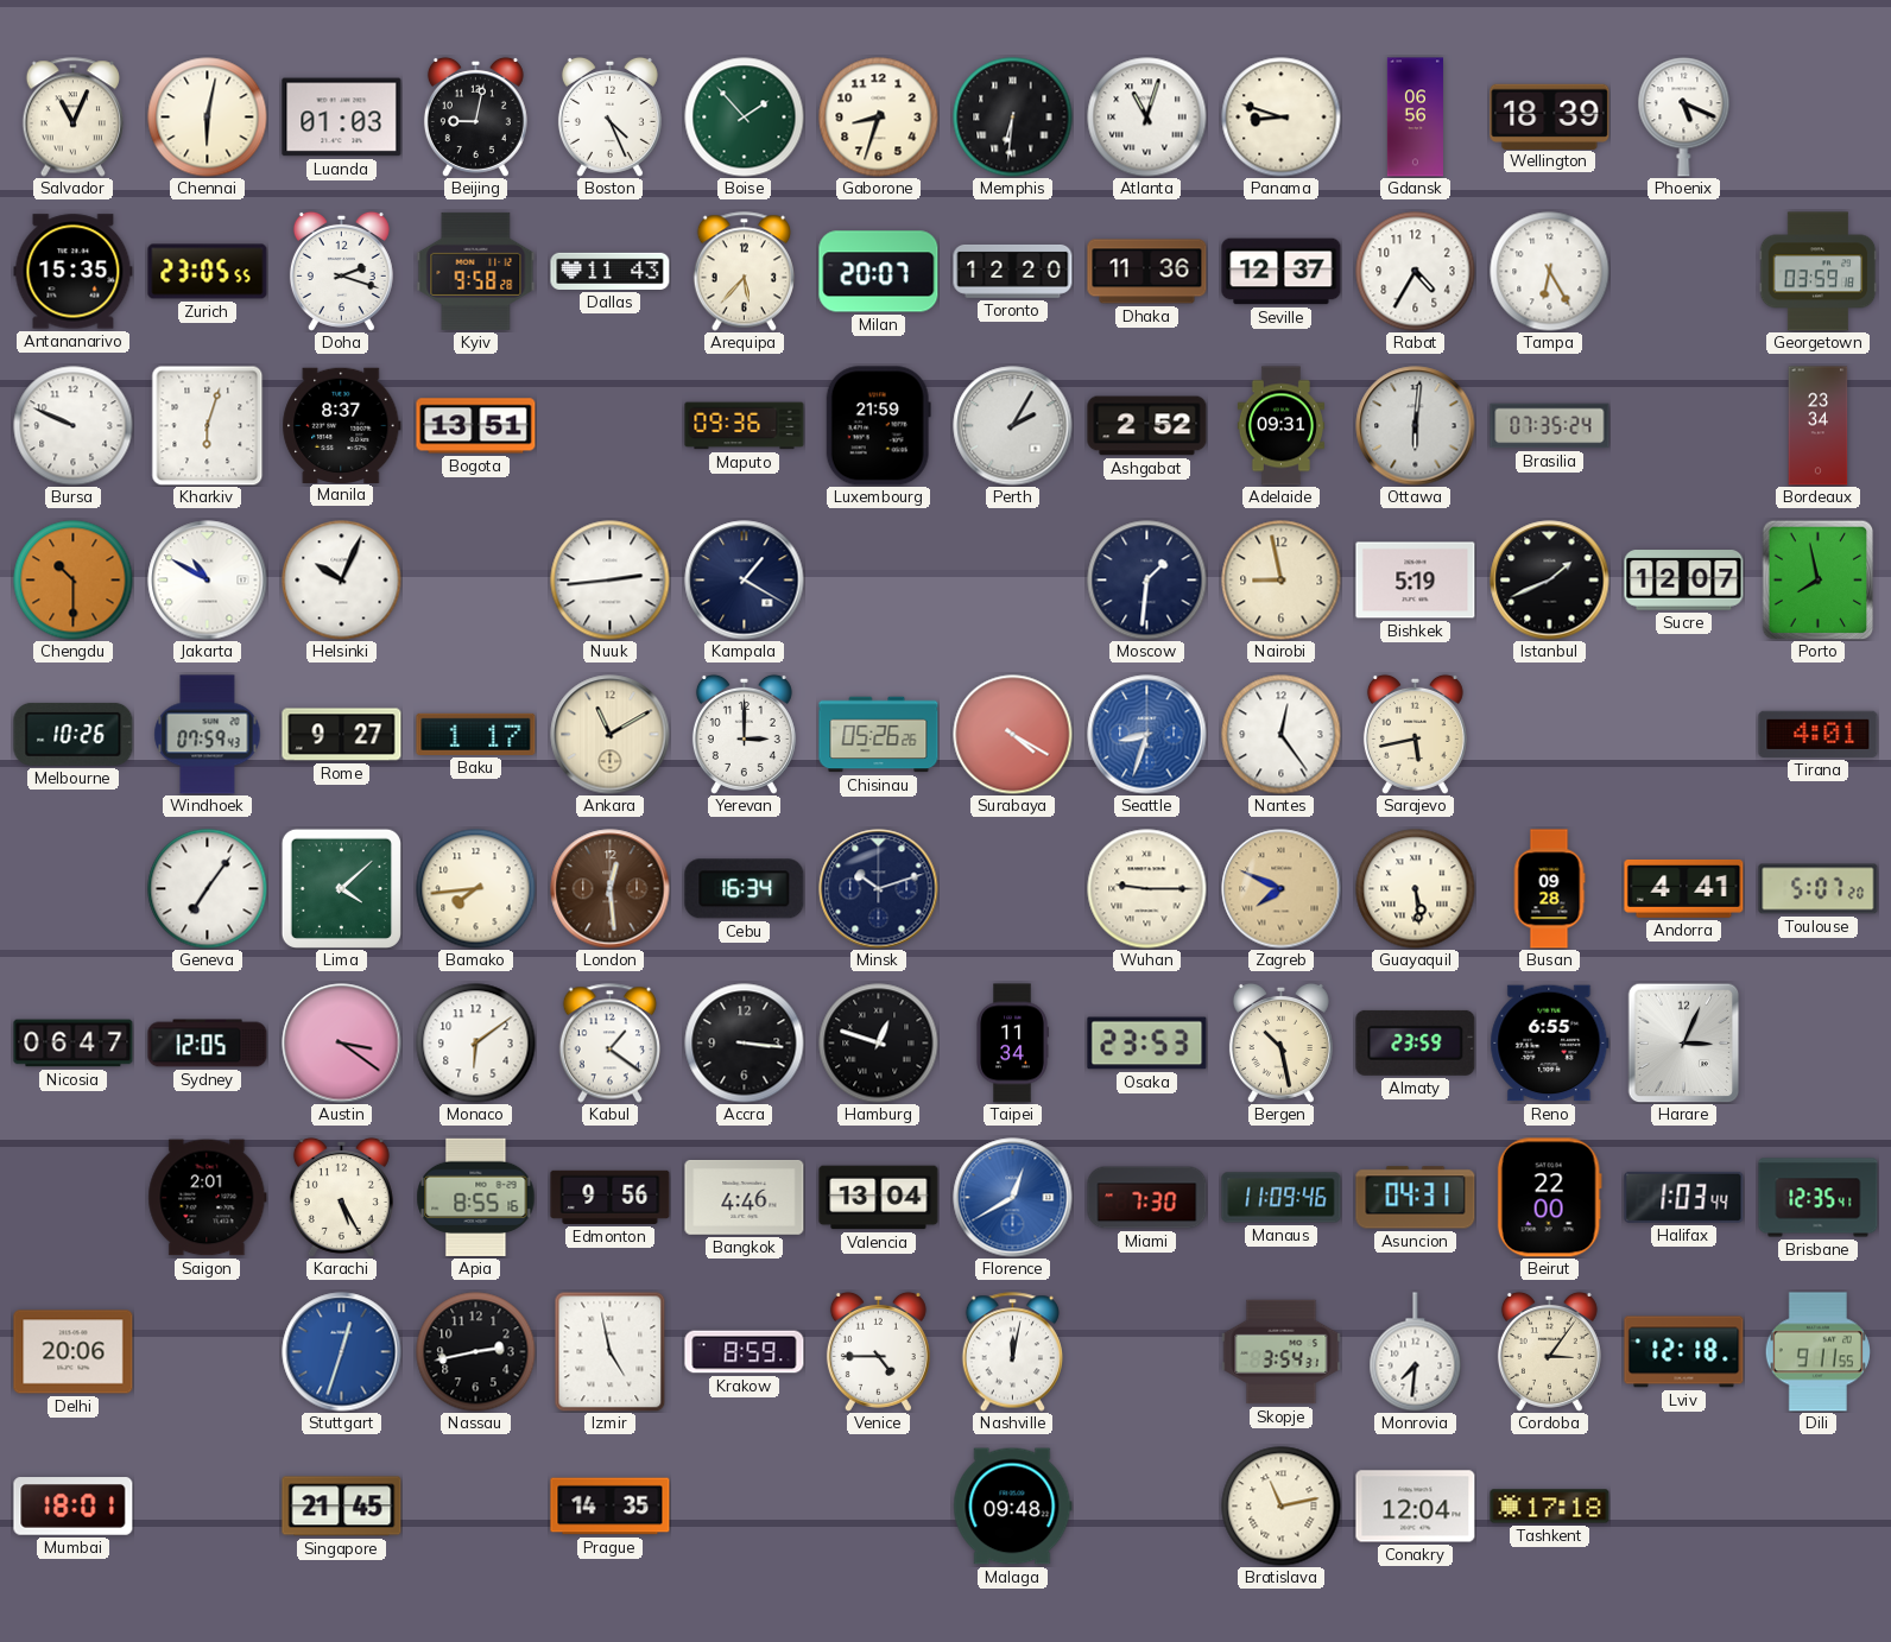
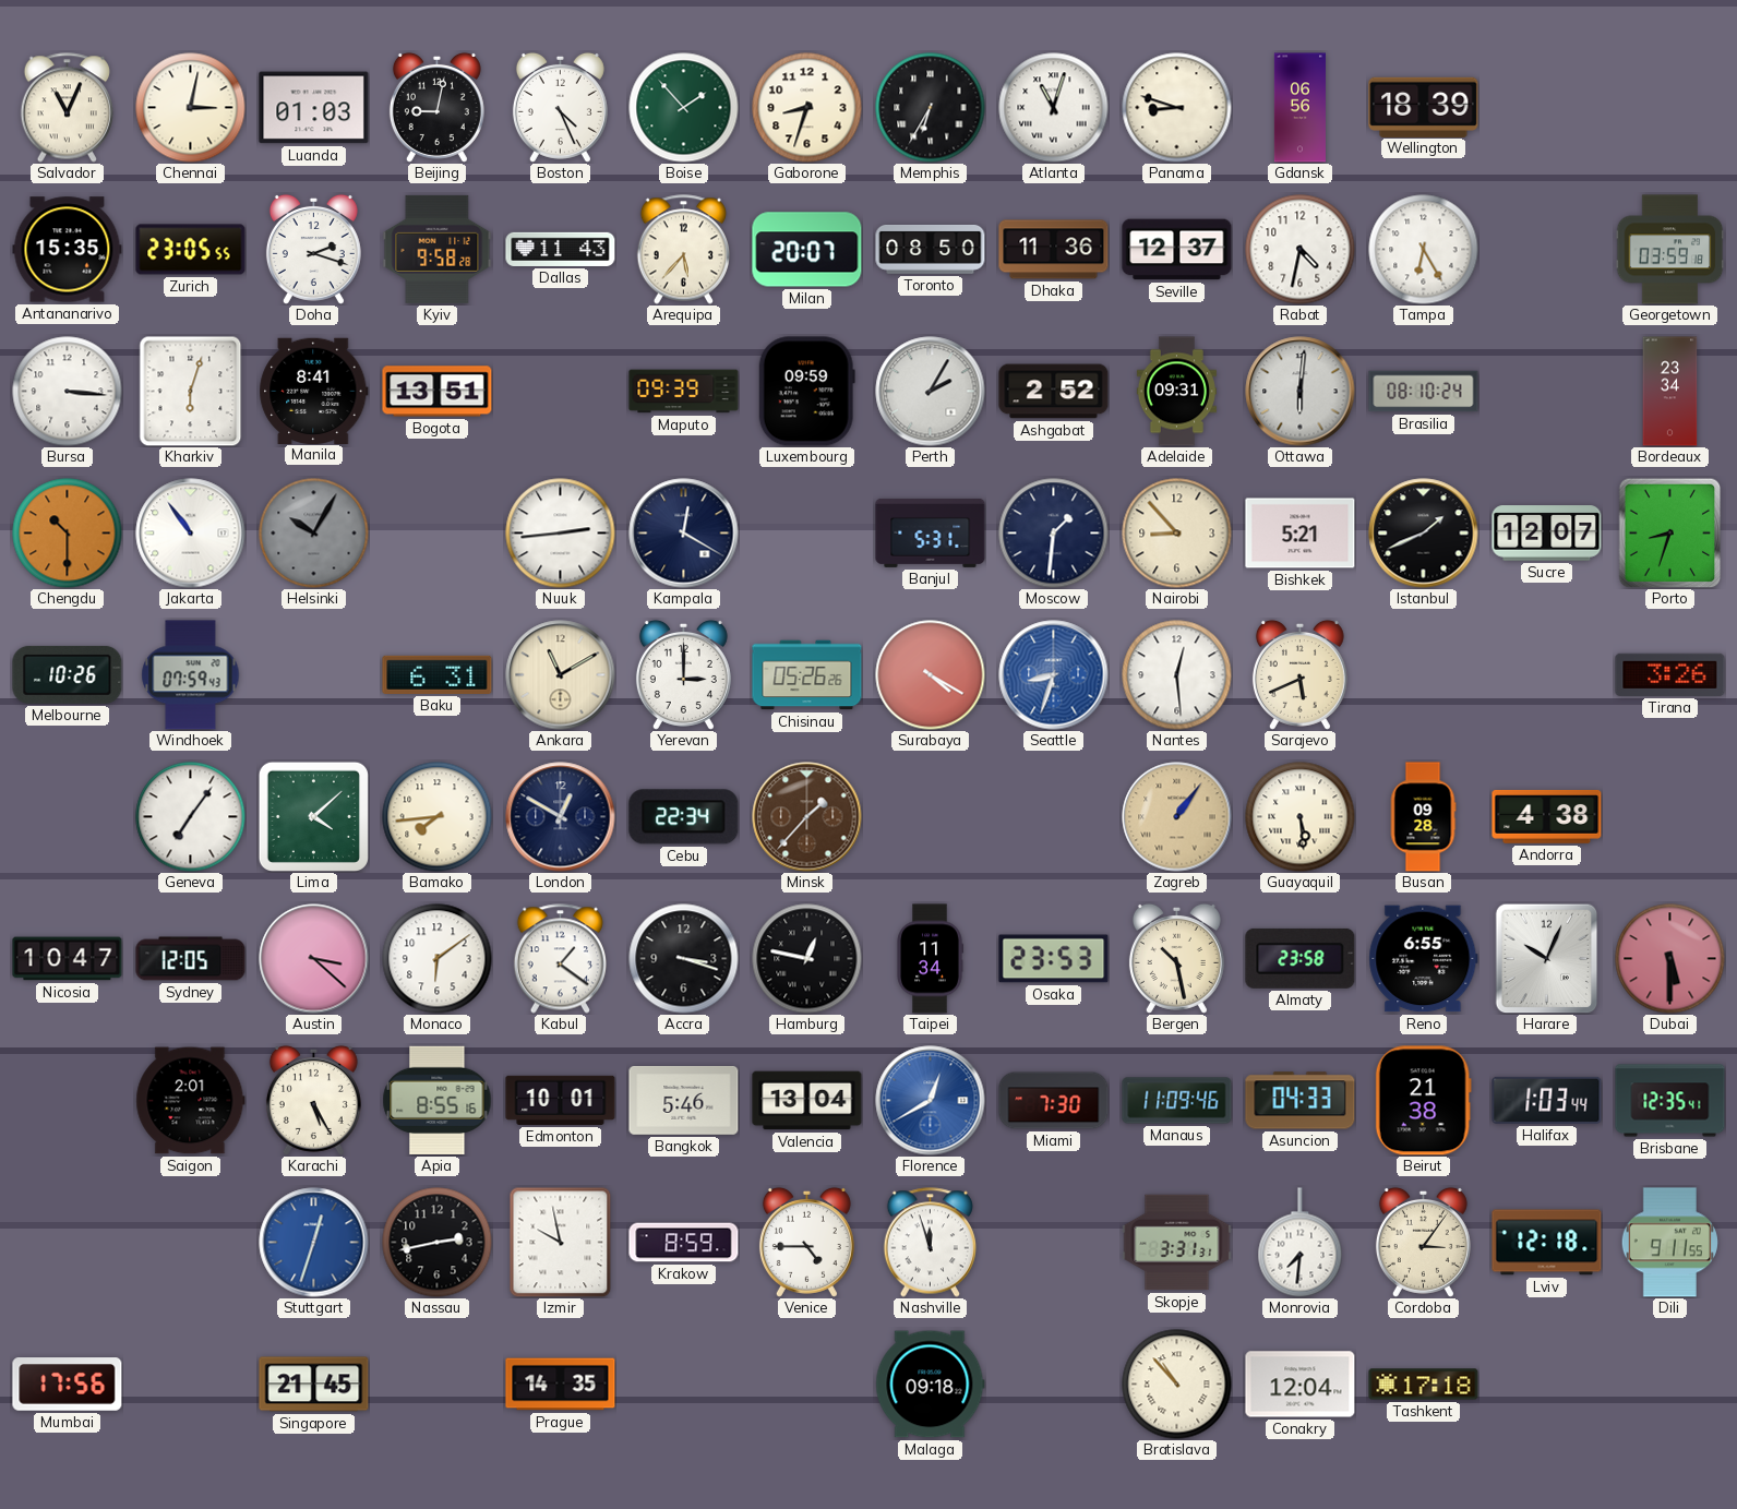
Chennai: 6:02 -> 3:02
Memphis: 6:31 -> 6:35
Phoenix: 5:19 -> none
Toronto: 12:20 -> 08:50
Rabat: 4:35 -> 4:32
Bursa: 9:49 -> 3:16
Manila: 8:37 -> 8:41
Maputo: 09:36 -> 09:39
Luxembourg: 21:59 -> 09:59
Brasilia: 07:35 -> 08:10
Jakarta: 10:50 -> 10:54
Helsinki: 10:04 -> 10:05
Helsinki dial: white -> grey
Kampala: 1:20 -> 12:20
Banjul: none -> 5:31
Nairobi: 8:58 -> 8:53
Bishkek: 5:19 -> 5:21
Porto: 7:58 -> 8:33
Rome: 9:27 -> none
Baku: 1:17 -> 6:31
Nantes: 12:24 -> 12:29
Sarajevo: 5:43 -> 5:41
Tirana: 4:01 -> 3:26
London: 12:29 -> 12:50
London dial: brown -> navy
Cebu: 16:34 -> 22:34
Minsk: 10:12 -> 1:37
Minsk dial: navy -> brown
Wuhan: 9:15 -> none
Zagreb: 7:49 -> 1:06
Andorra: 4:41 -> 4:38
Toulouse: 5:07 -> none
Nicosia: 06:47 -> 10:47
Austin: 3:21 -> 3:22
Accra: 3:16 -> 3:18
Hamburg: 12:48 -> 12:47
Almaty: 23:59 -> 23:58
Harare: 3:04 -> 10:04
Dubai: none -> 5:30
Edmonton: 9:56 -> 10:01
Bangkok: 4:46 -> 5:46
Asuncion: 04:31 -> 04:33
Beirut: 22:00 -> 21:38
Delhi: 20:06 -> none
Izmir: 4:58 -> 9:58
Nashville: 12:02 -> 11:57
Skopje: 3:54 -> 3:31
Mumbai: 18:01 -> 17:56
Malaga: 09:48 -> 09:18
Bratislava: 11:13 -> 10:53
